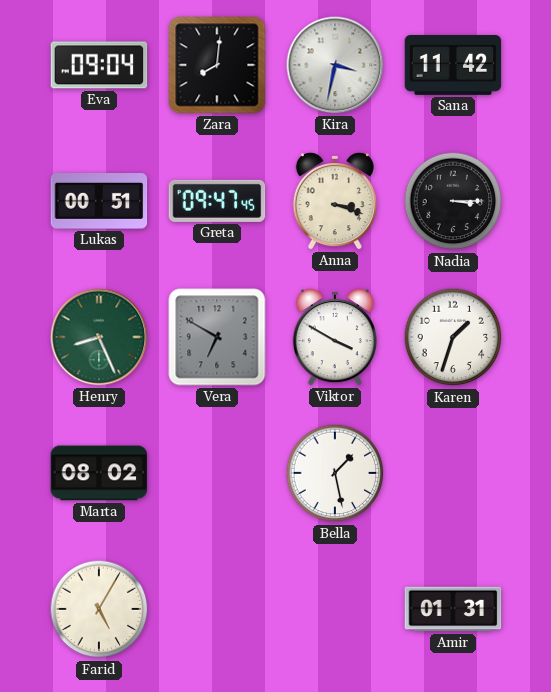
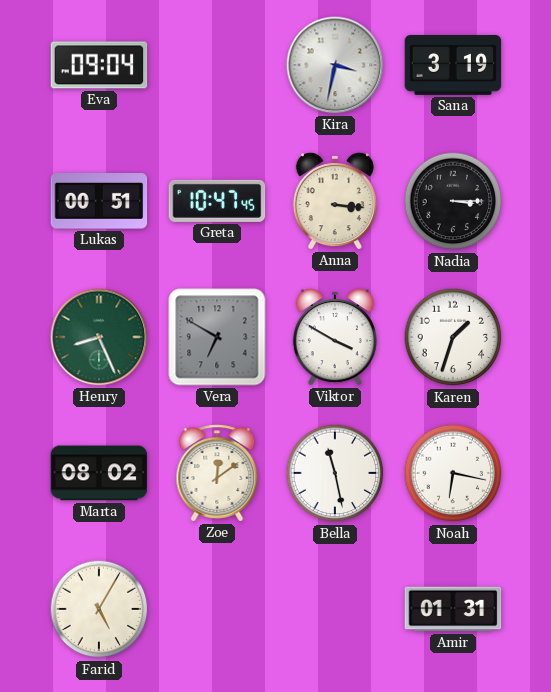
Zara: 8:01 -> none
Sana: 11:42 -> 3:19
Greta: 09:47 -> 10:47
Anna: 3:18 -> 3:16
Zoe: none -> 12:09
Bella: 1:28 -> 11:28
Noah: none -> 6:17
